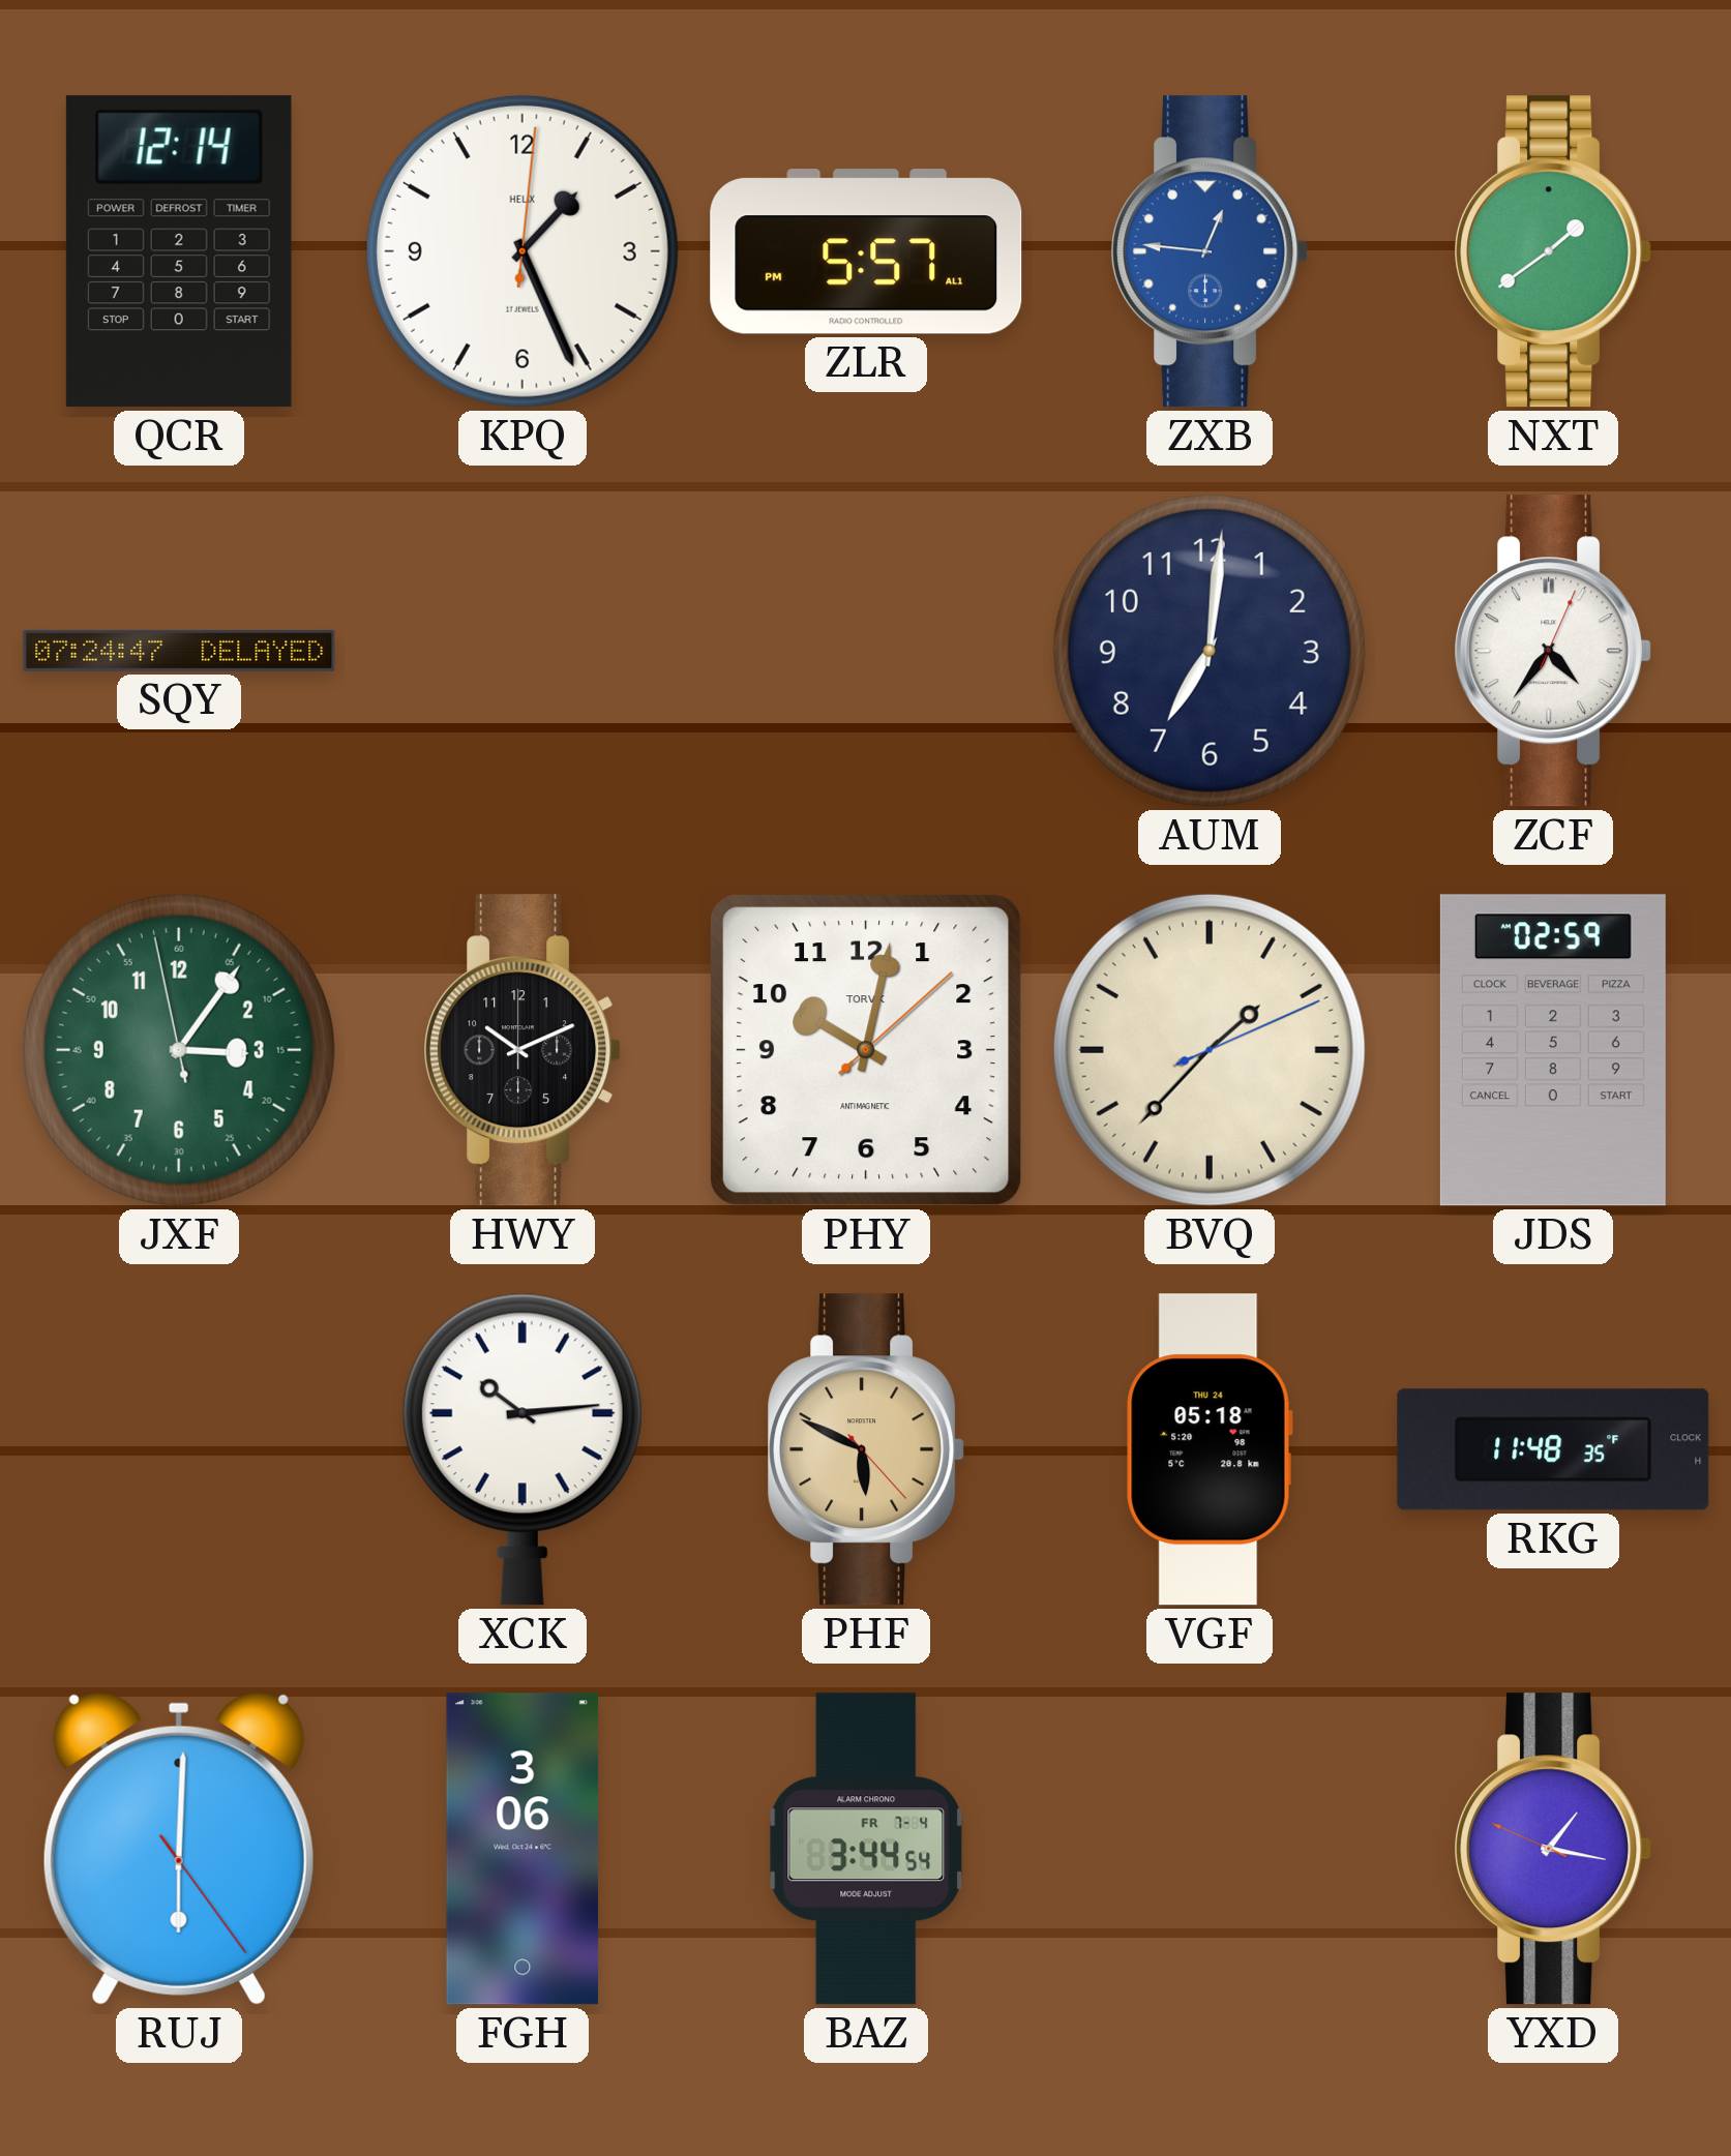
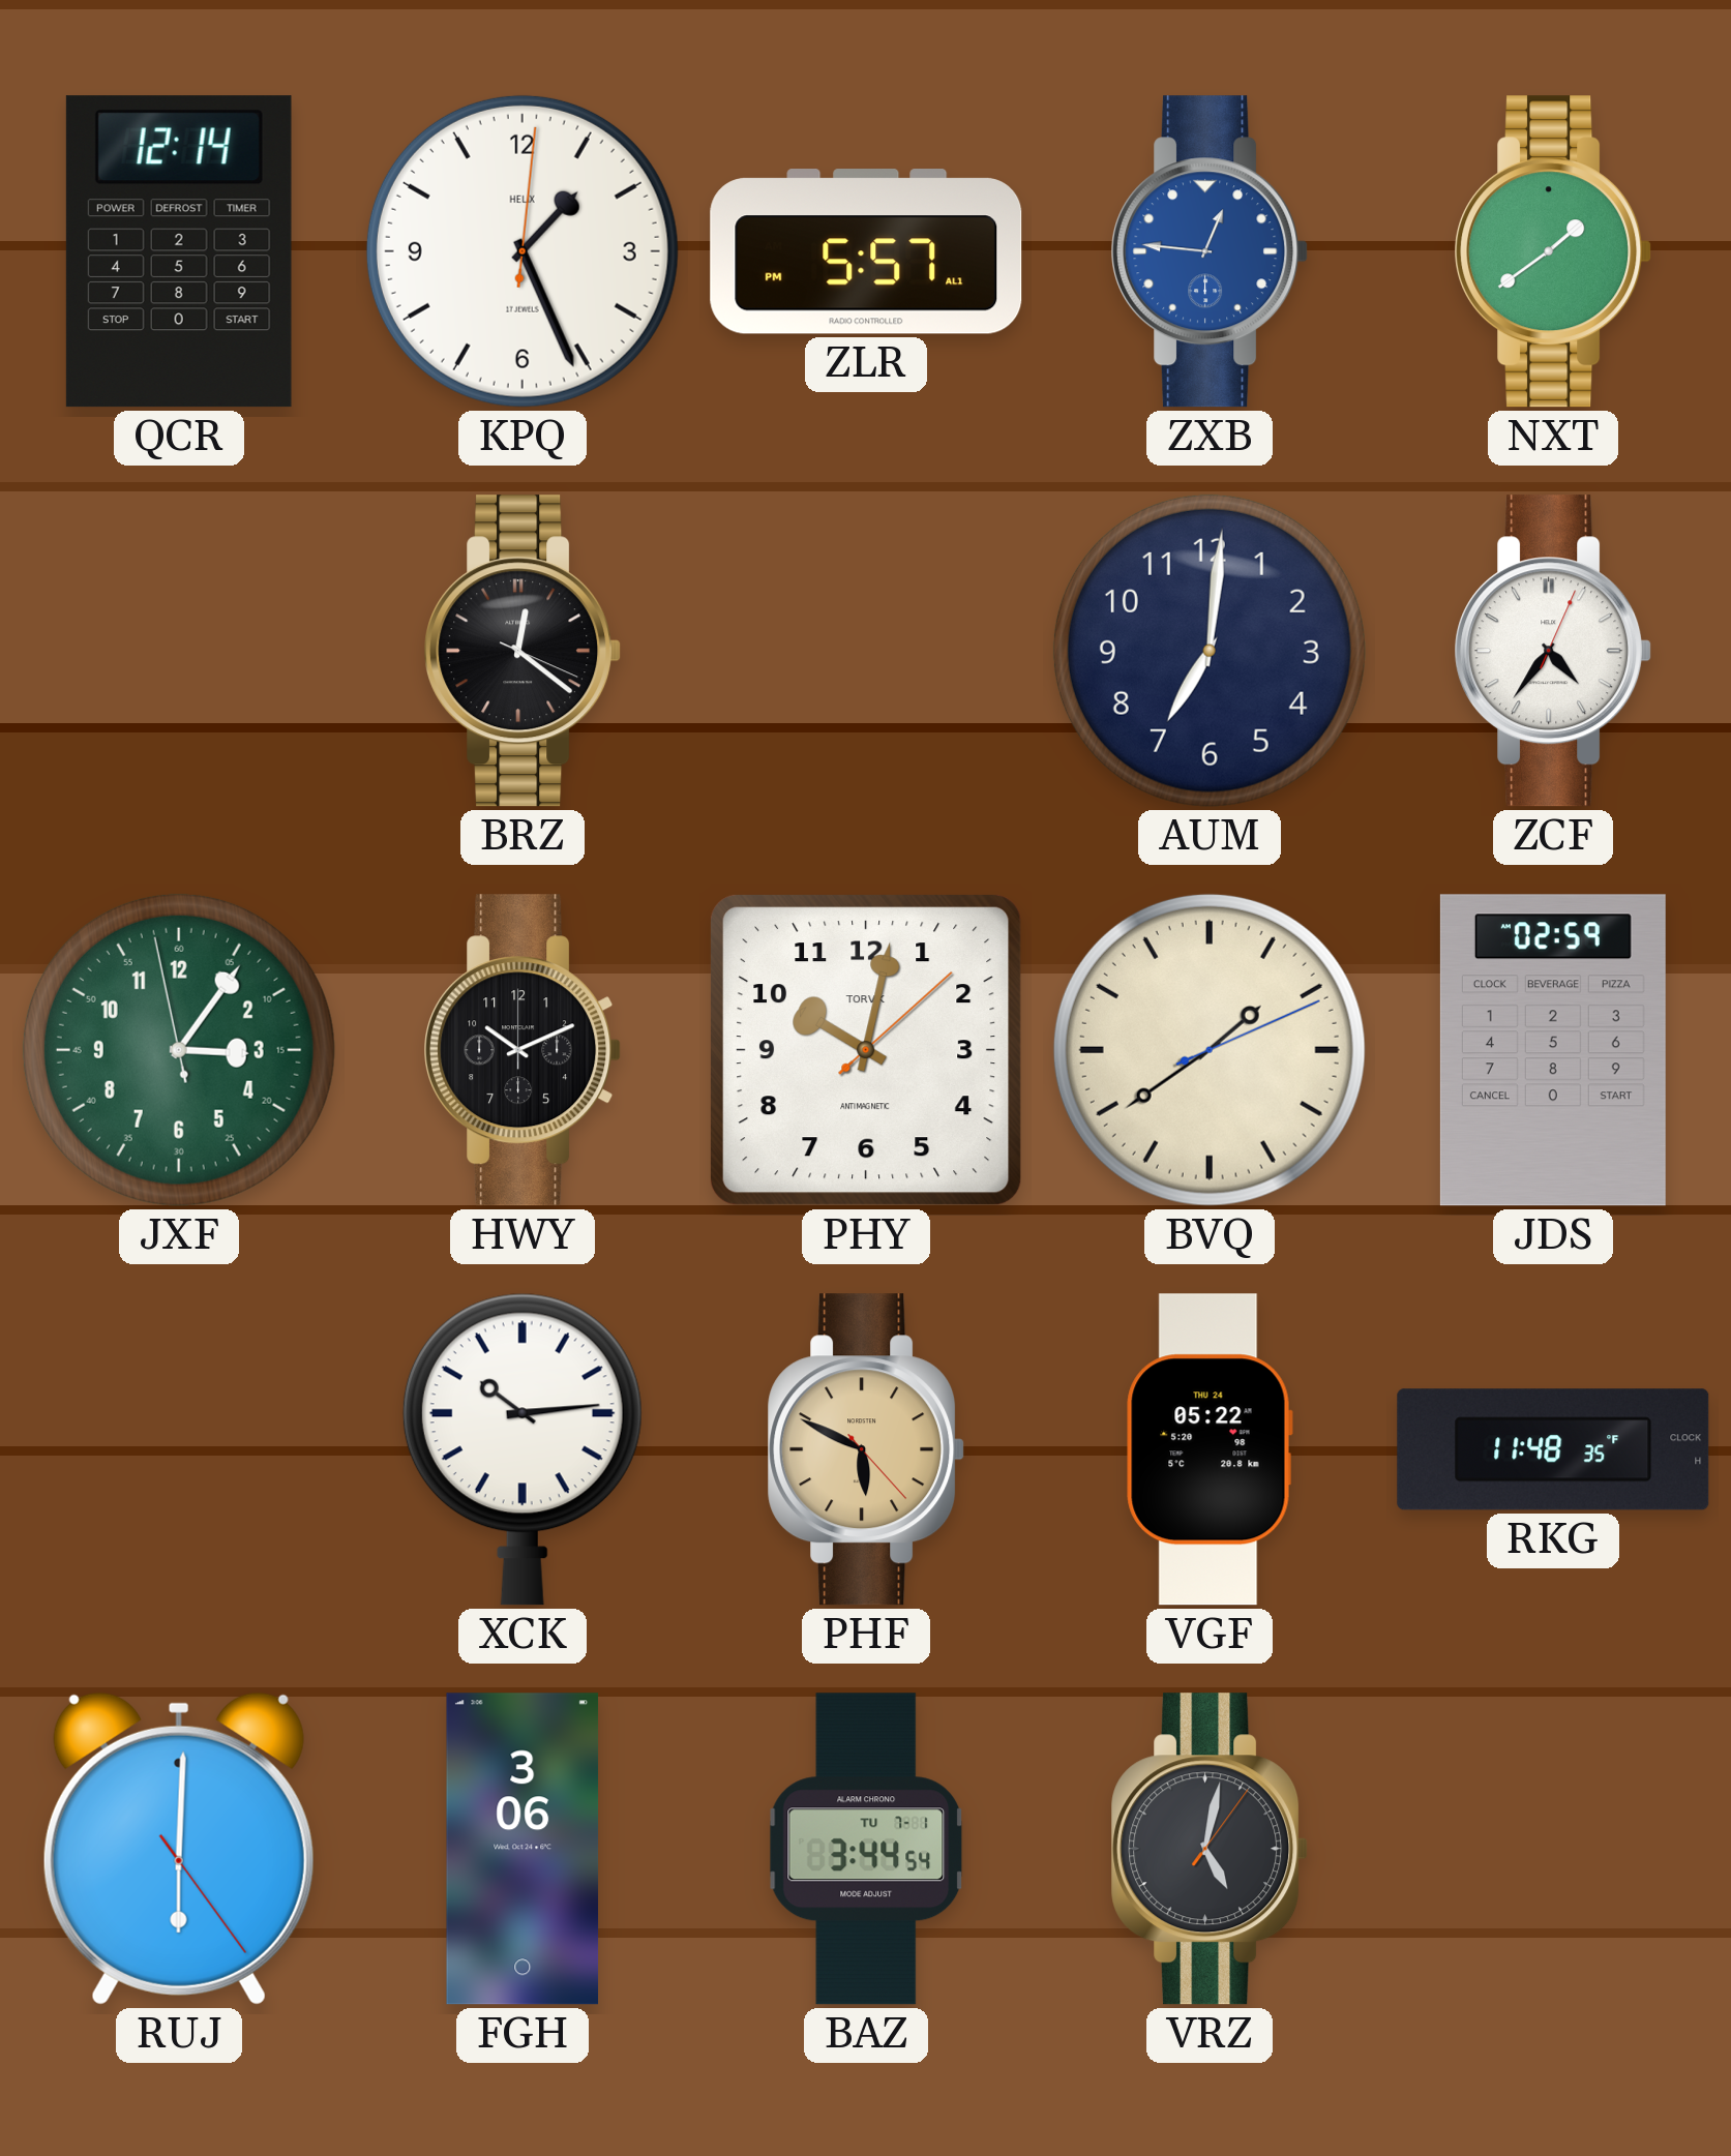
SQY: 07:24 -> none
BRZ: none -> 12:21
BVQ: 1:37 -> 1:39
VGF: 05:18 -> 05:22
BAZ date: FR 7-4 -> TU 7-1
VRZ: none -> 5:02
YXD: 1:16 -> none
